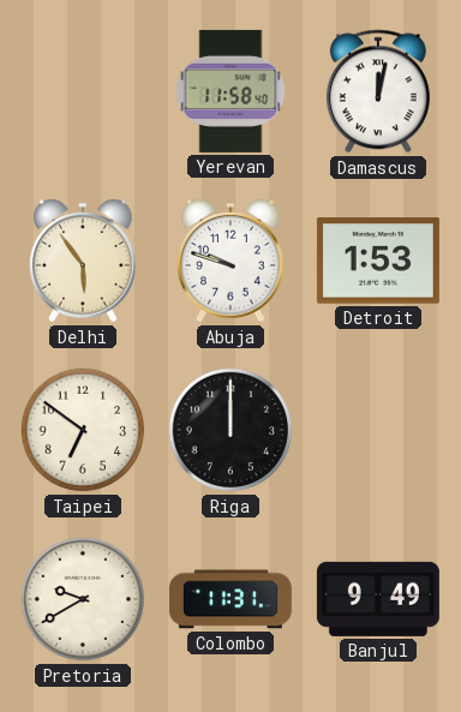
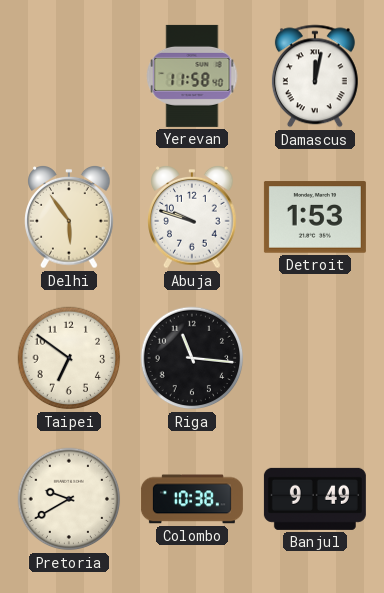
Riga: 12:00 -> 11:16
Colombo: 11:31 -> 10:38
